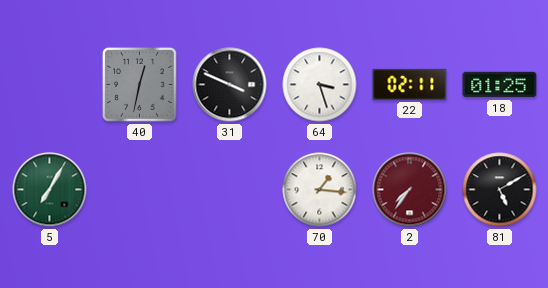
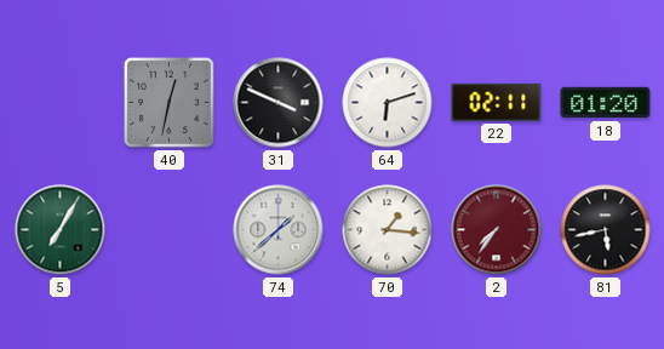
64: 3:27 -> 6:12
18: 01:25 -> 01:20
74: none -> 1:38
81: 5:10 -> 5:43
